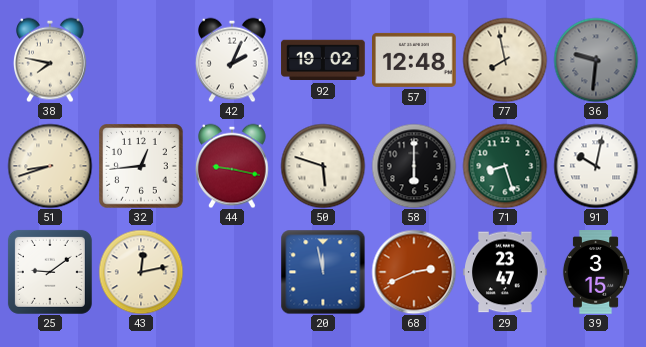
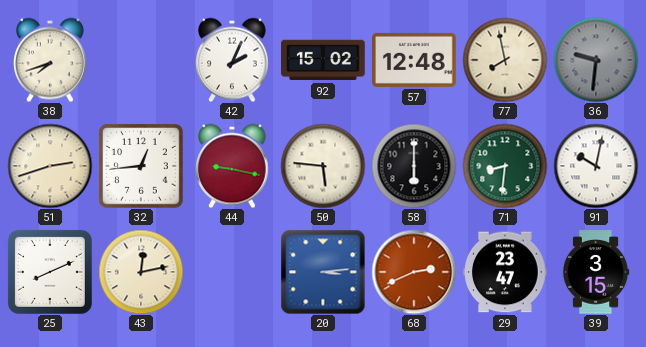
38: 7:47 -> 7:42
92: 19:02 -> 15:02
51: 8:42 -> 2:42
50: 5:48 -> 5:46
71: 8:27 -> 8:31
25: 9:09 -> 8:11
20: 11:58 -> 3:14
